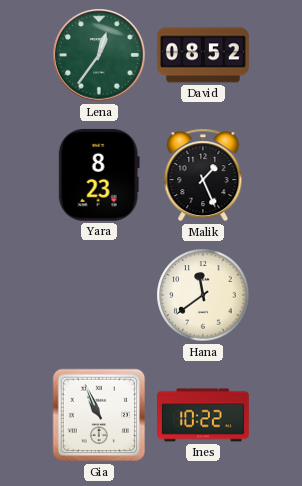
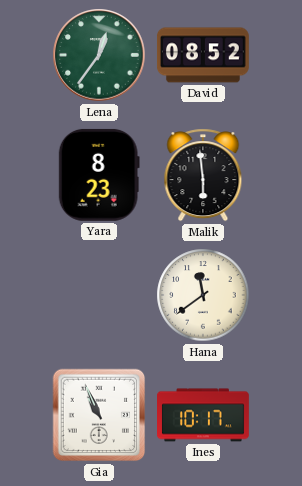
Malik: 1:26 -> 5:59
Ines: 10:22 -> 10:17
